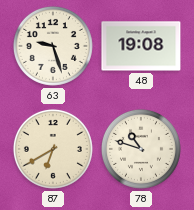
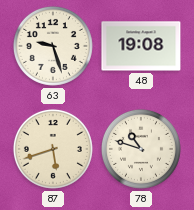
87: 6:40 -> 5:42
